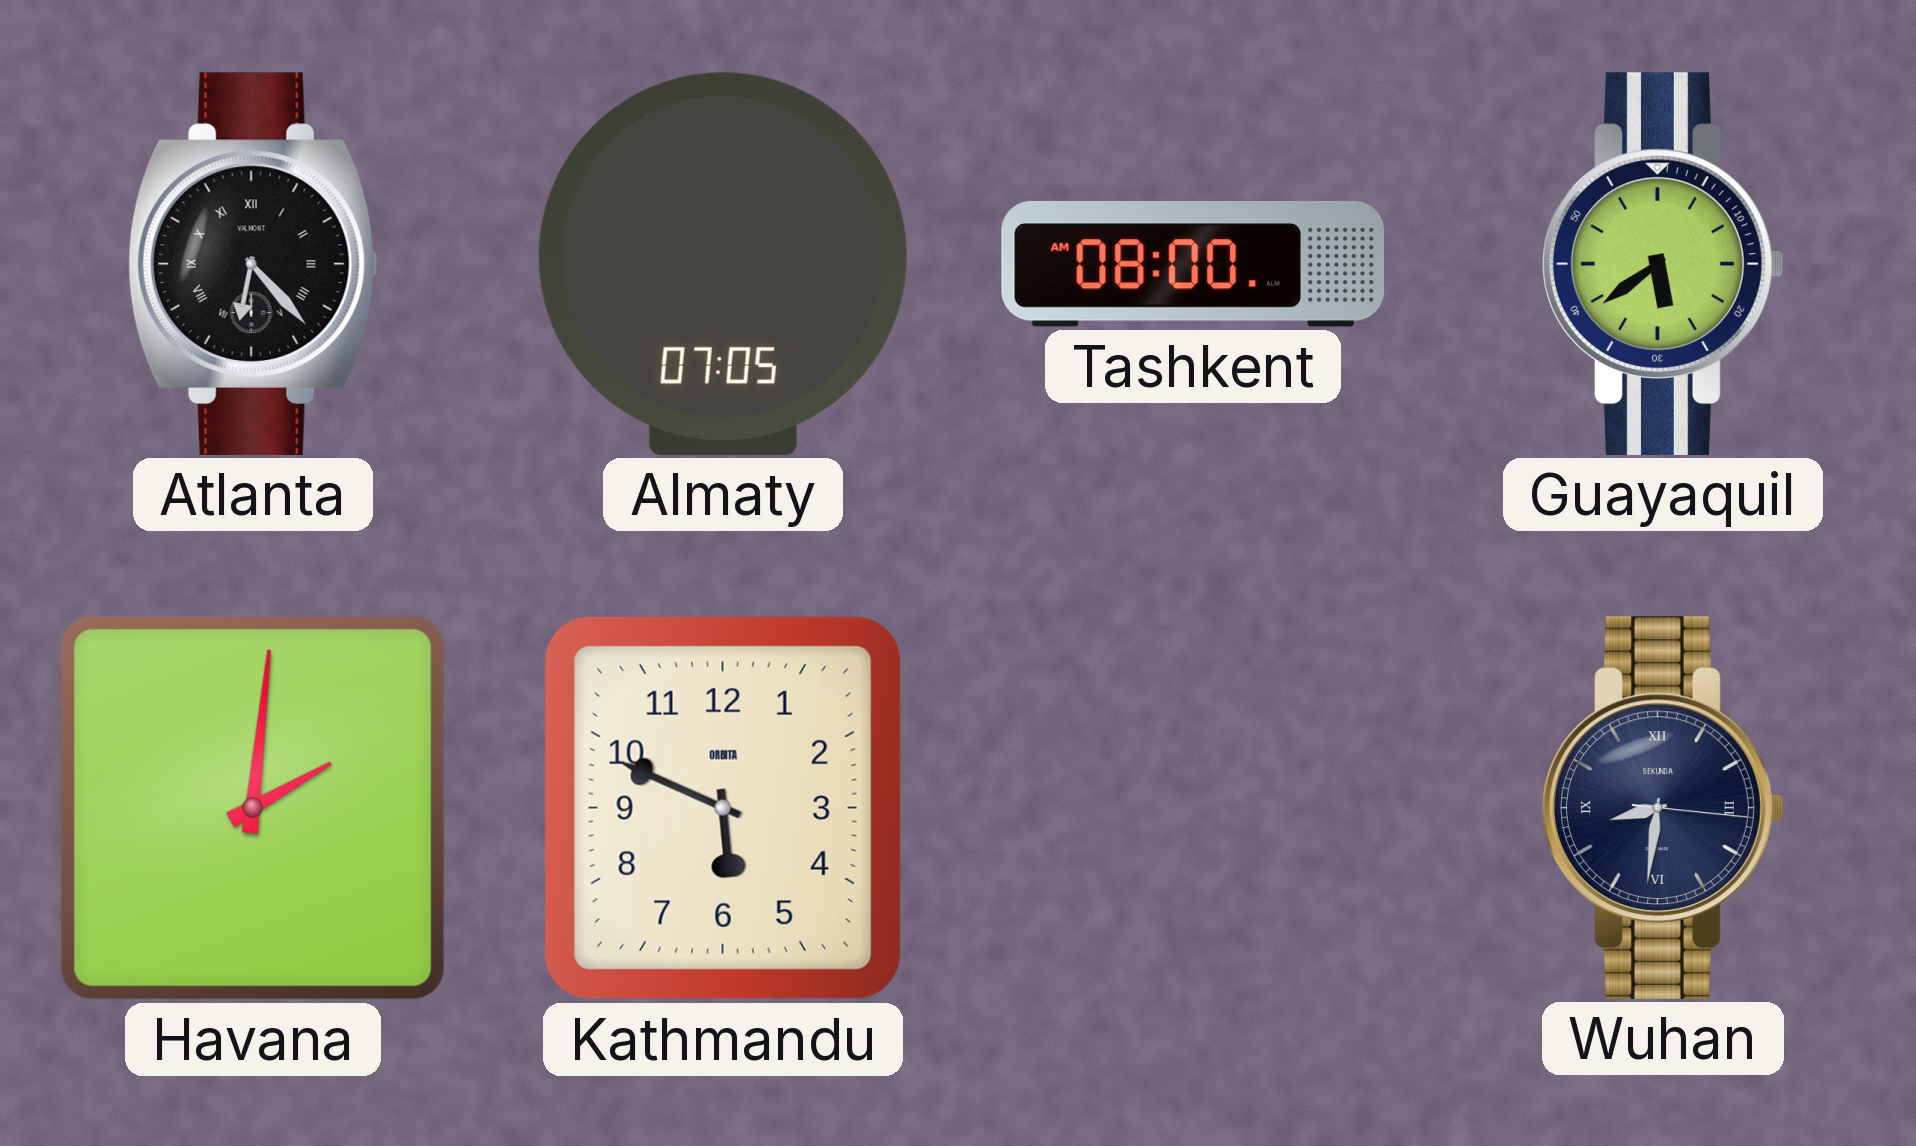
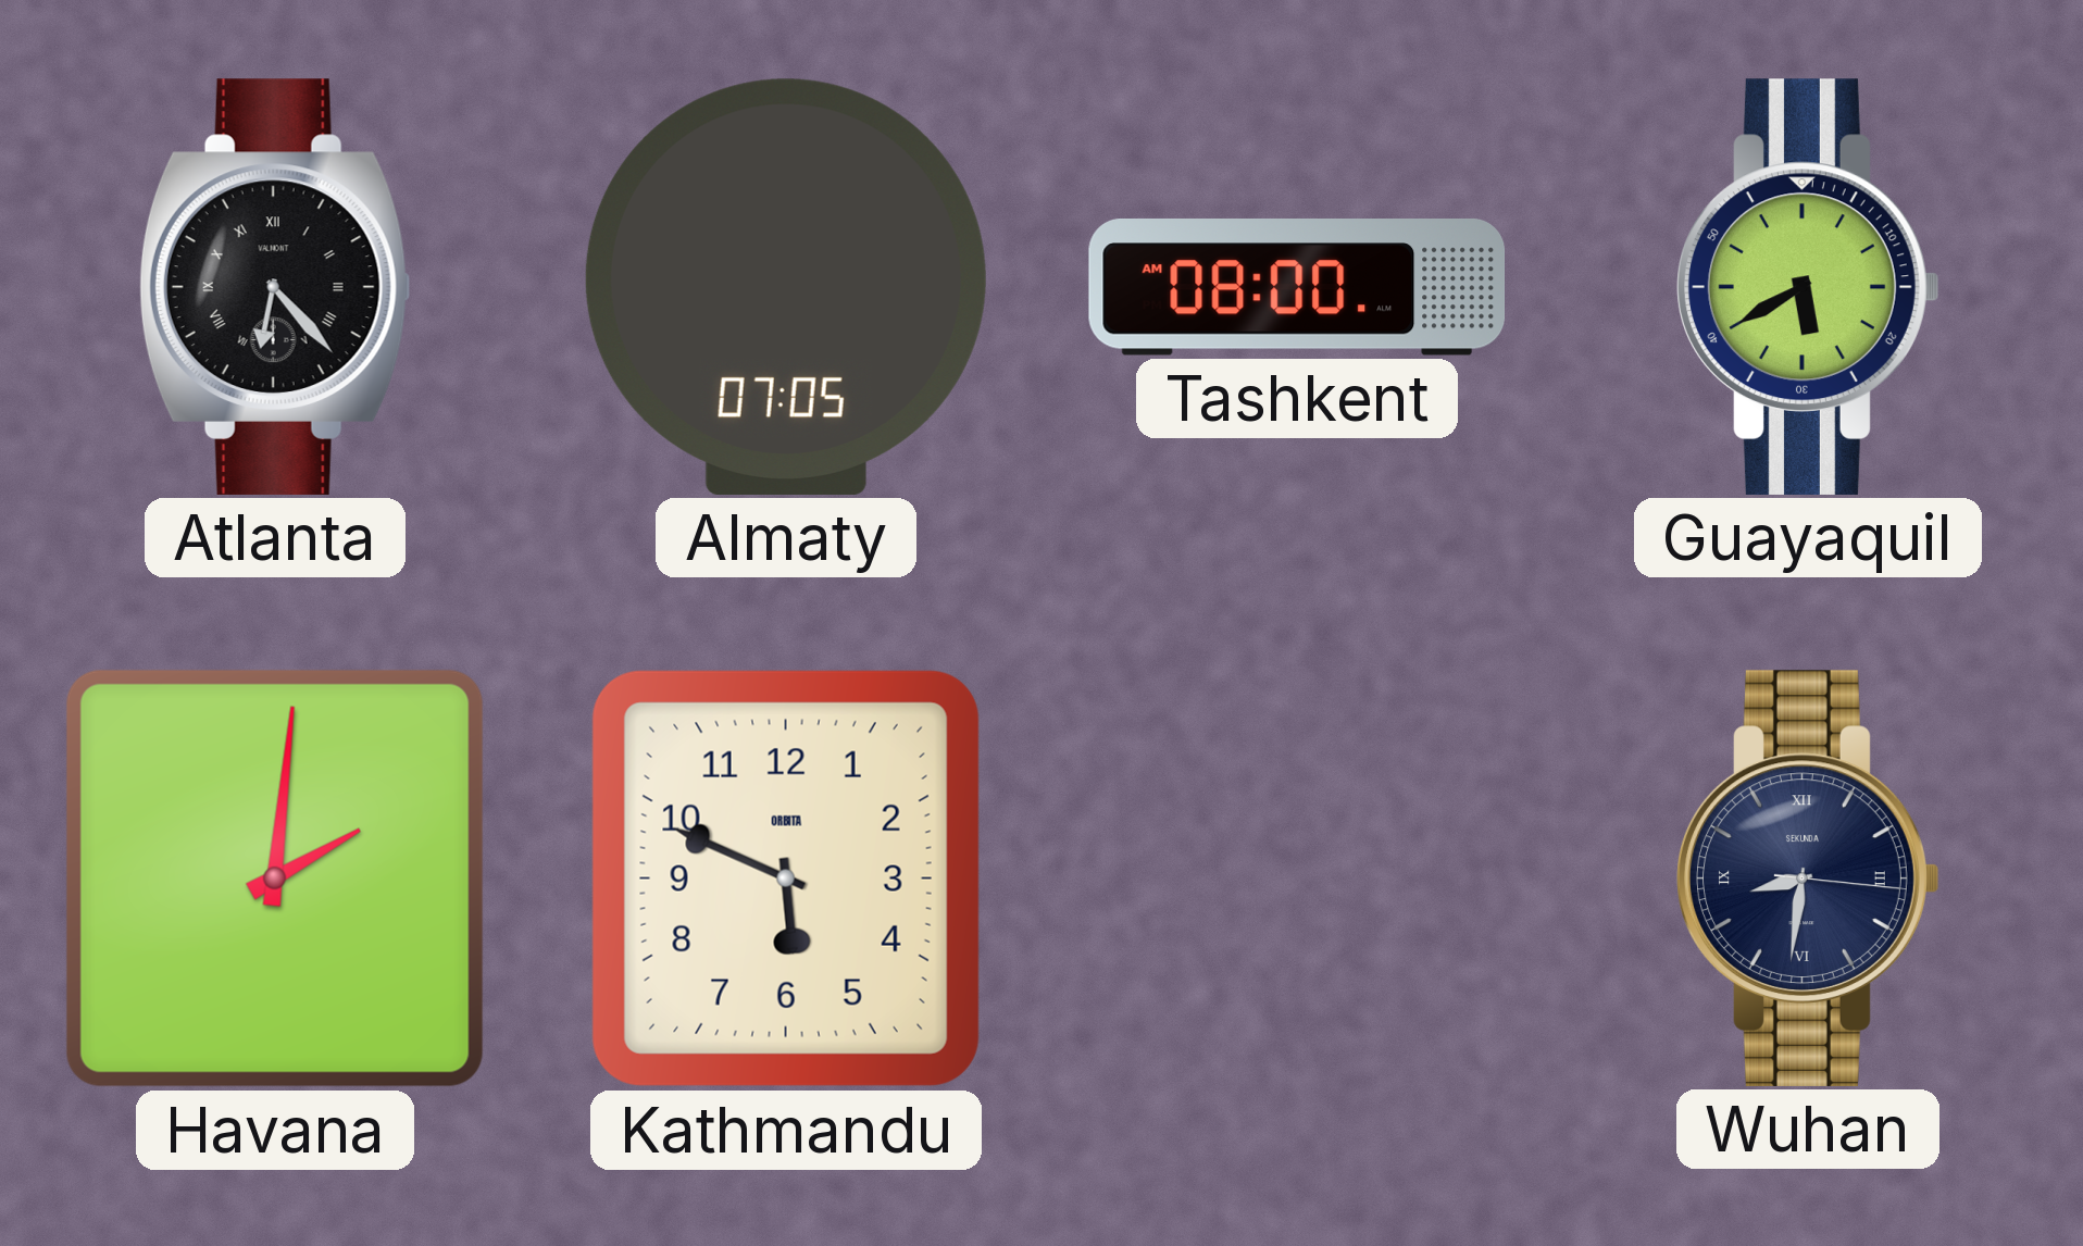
Guayaquil: 5:39 -> 5:40
